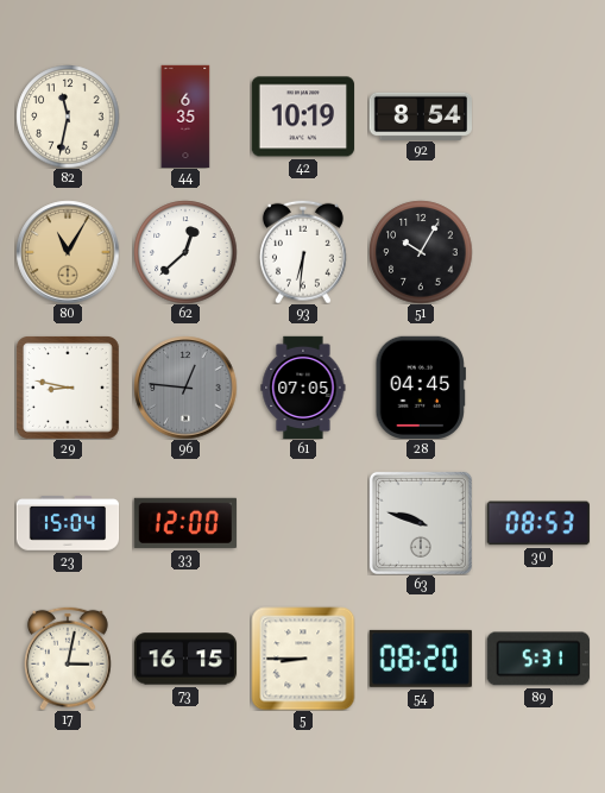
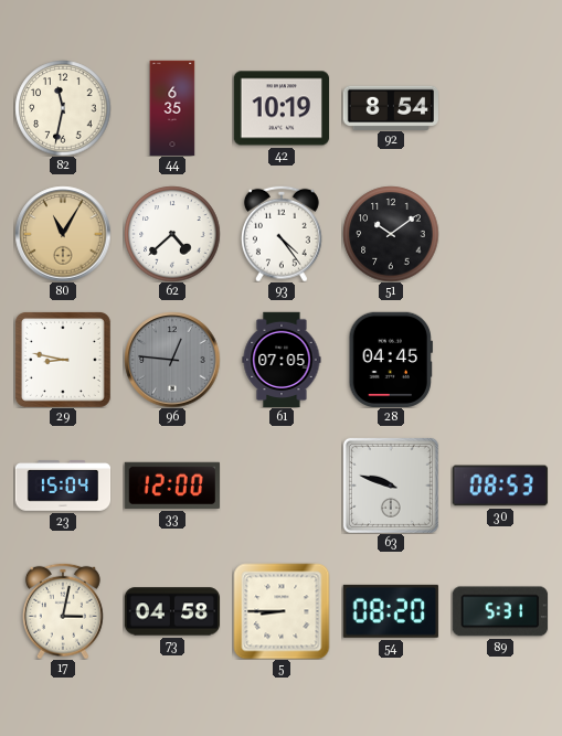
62: 12:38 -> 4:38
93: 6:31 -> 4:24
51: 10:05 -> 10:09
73: 16:15 -> 04:58
